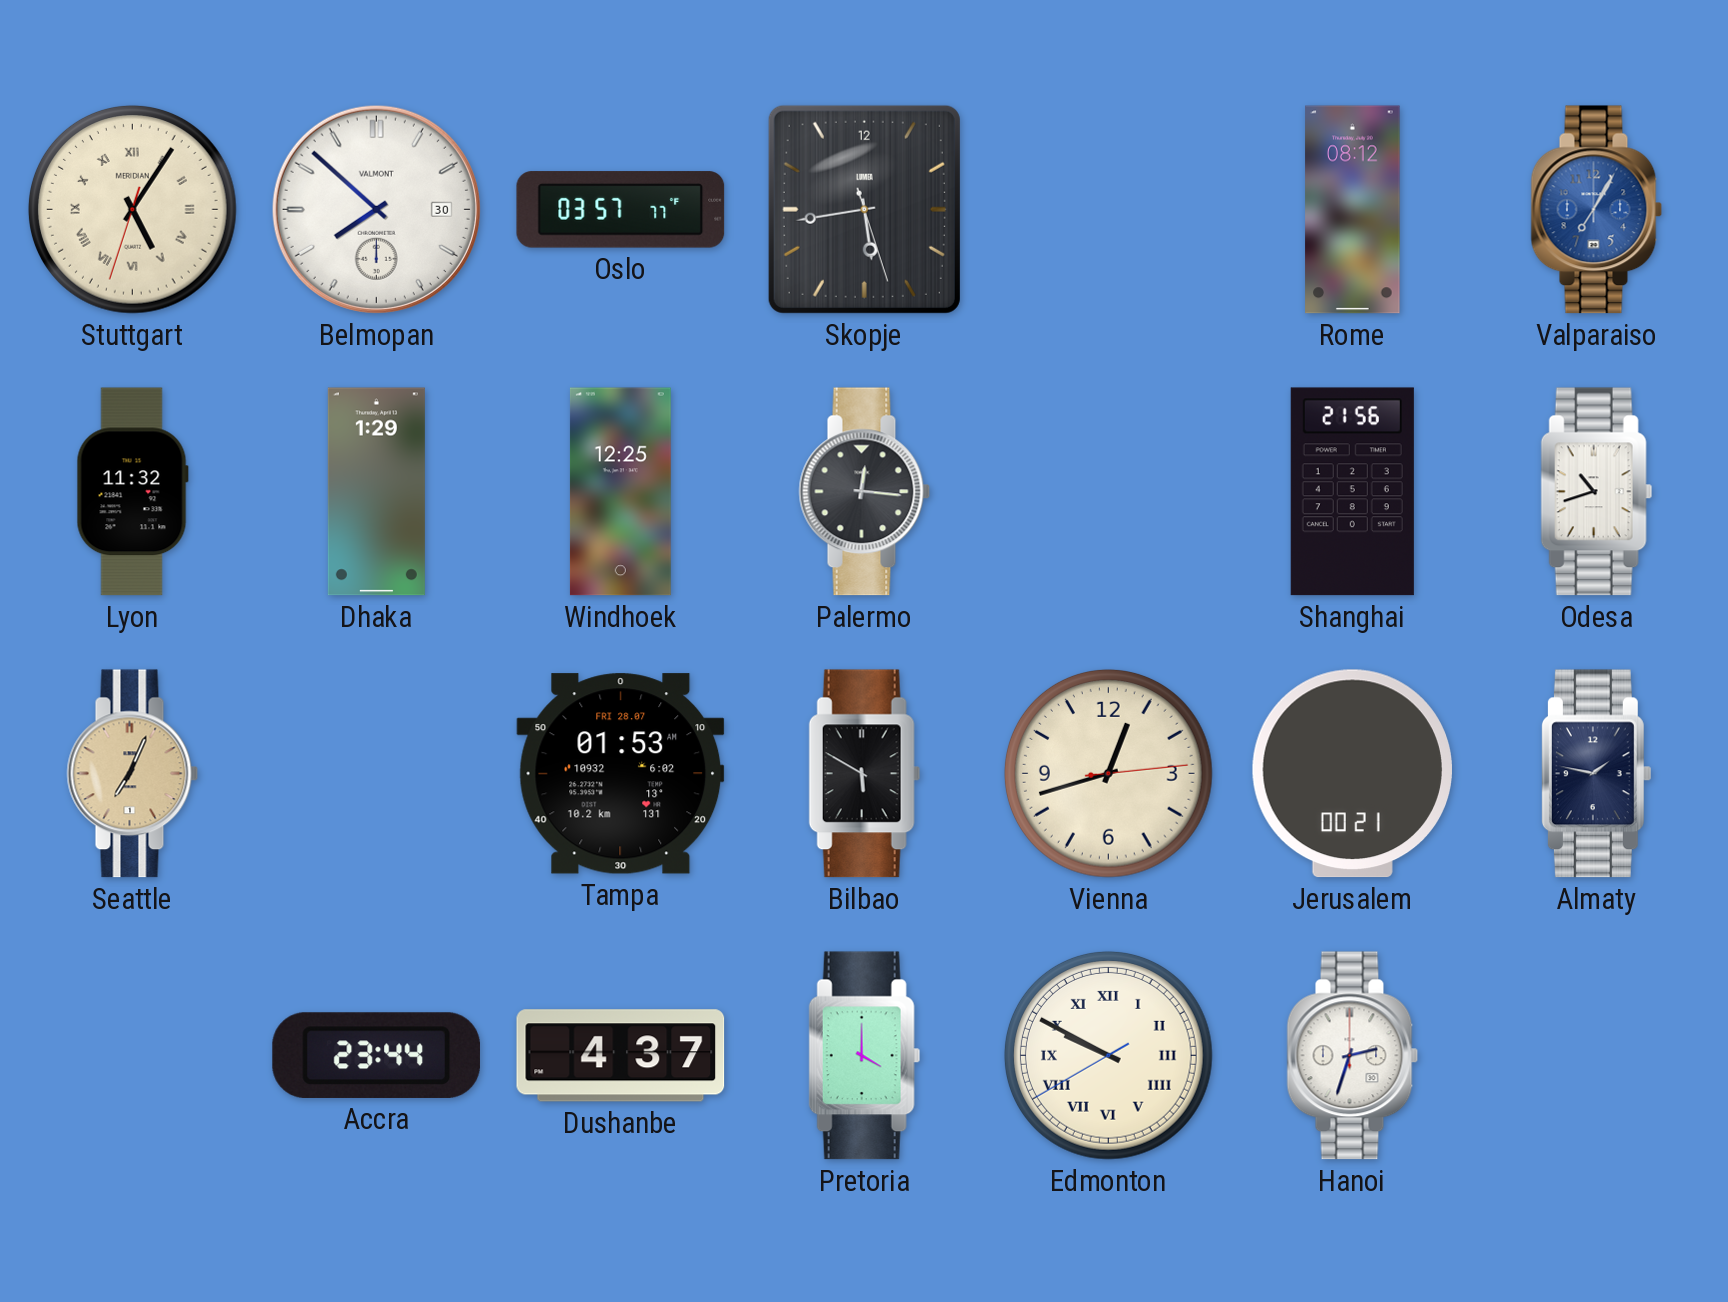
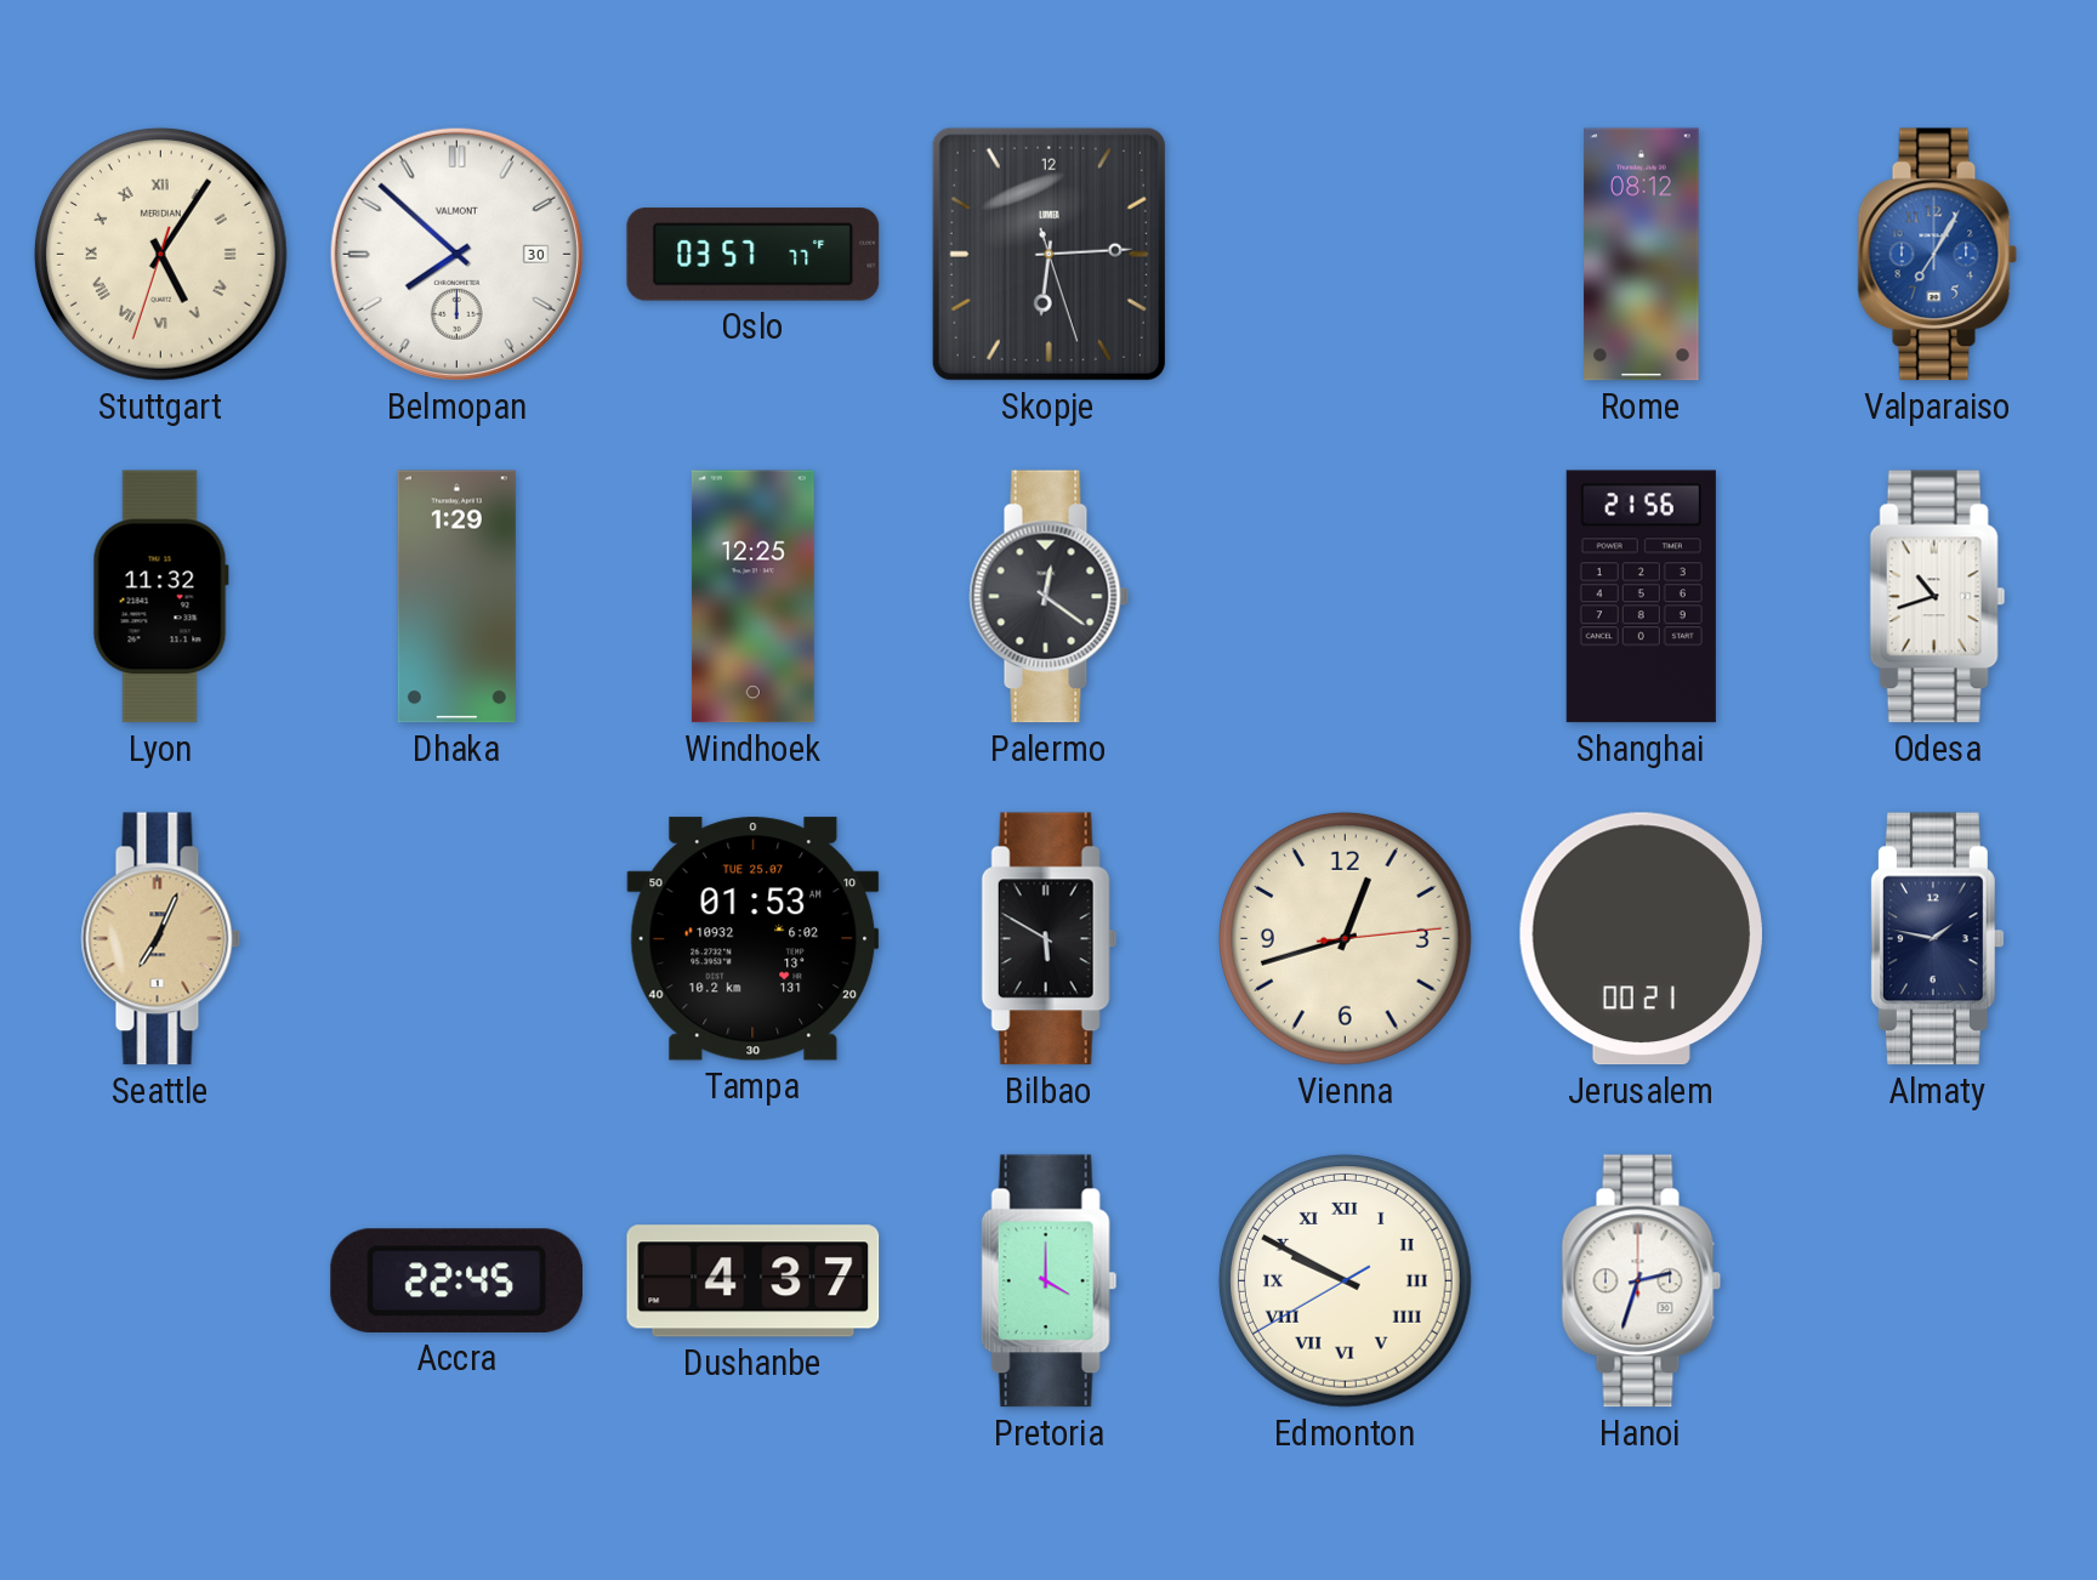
Skopje: 5:43 -> 6:14
Palermo: 12:16 -> 12:21
Tampa date: FRI 28.07 -> TUE 25.07
Accra: 23:44 -> 22:45
